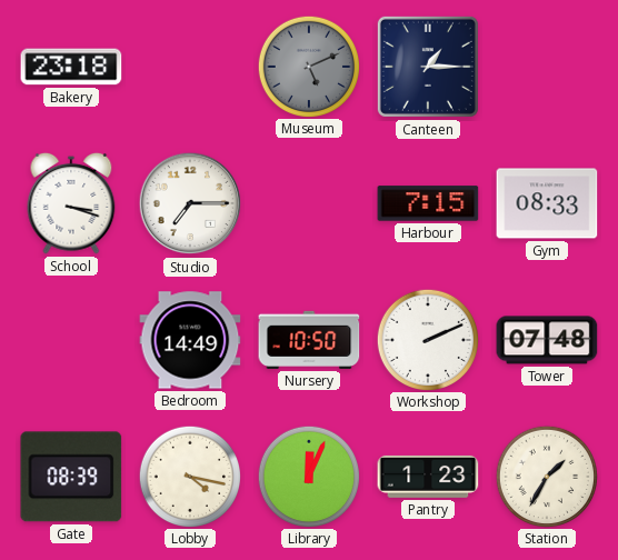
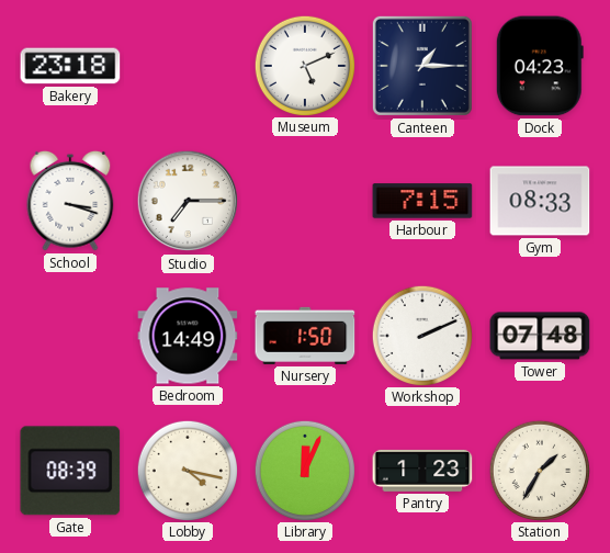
Museum dial: grey -> white
Dock: none -> 04:23
Nursery: 10:50 -> 1:50
